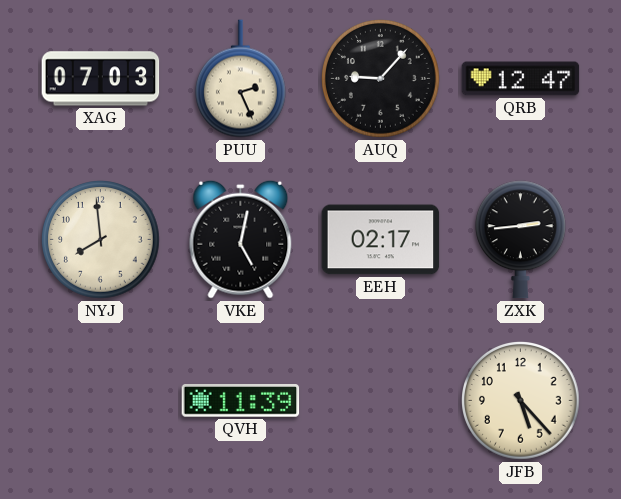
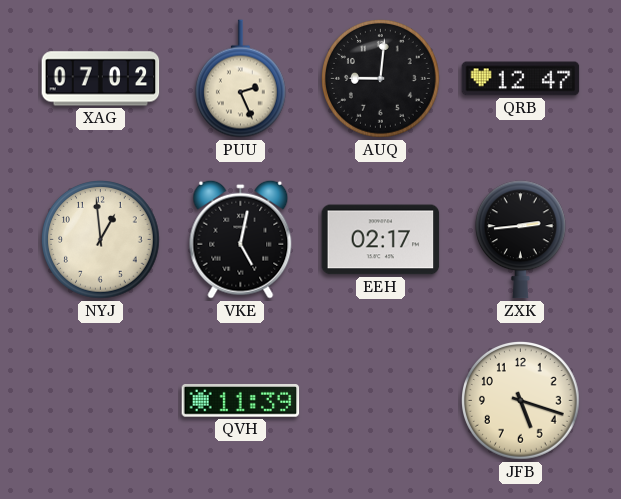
XAG: 07:03 -> 07:02
AUQ: 9:07 -> 9:01
NYJ: 7:59 -> 12:59
JFB: 5:23 -> 5:18
